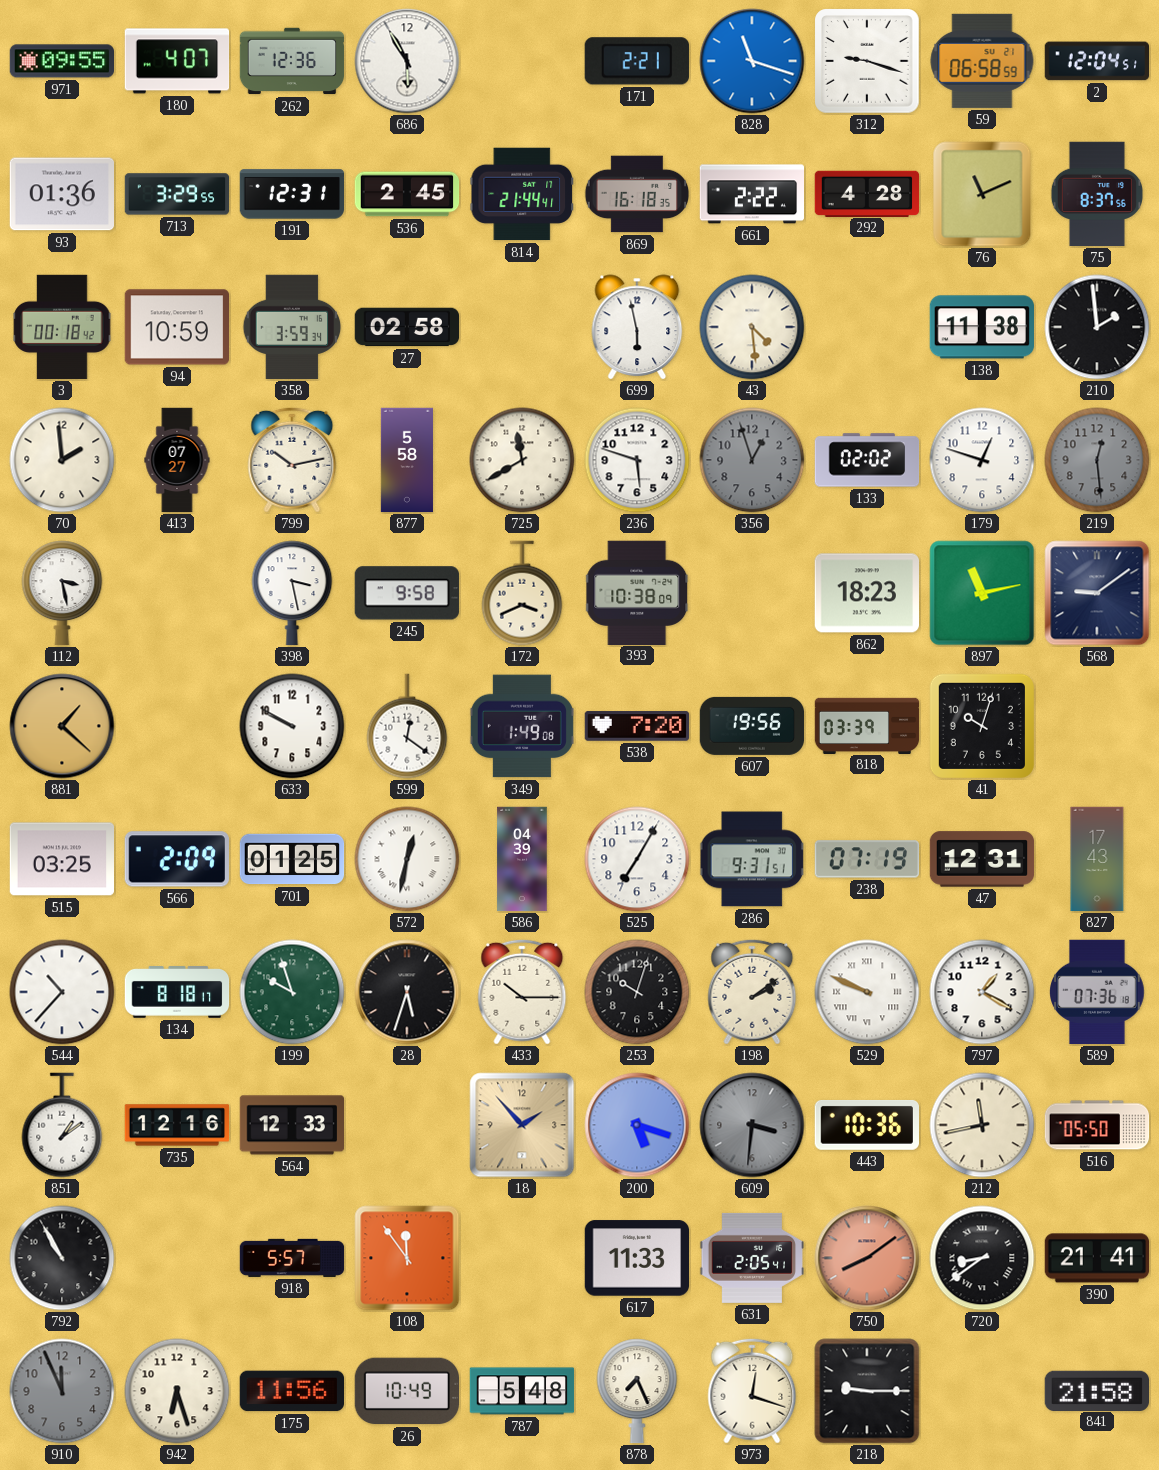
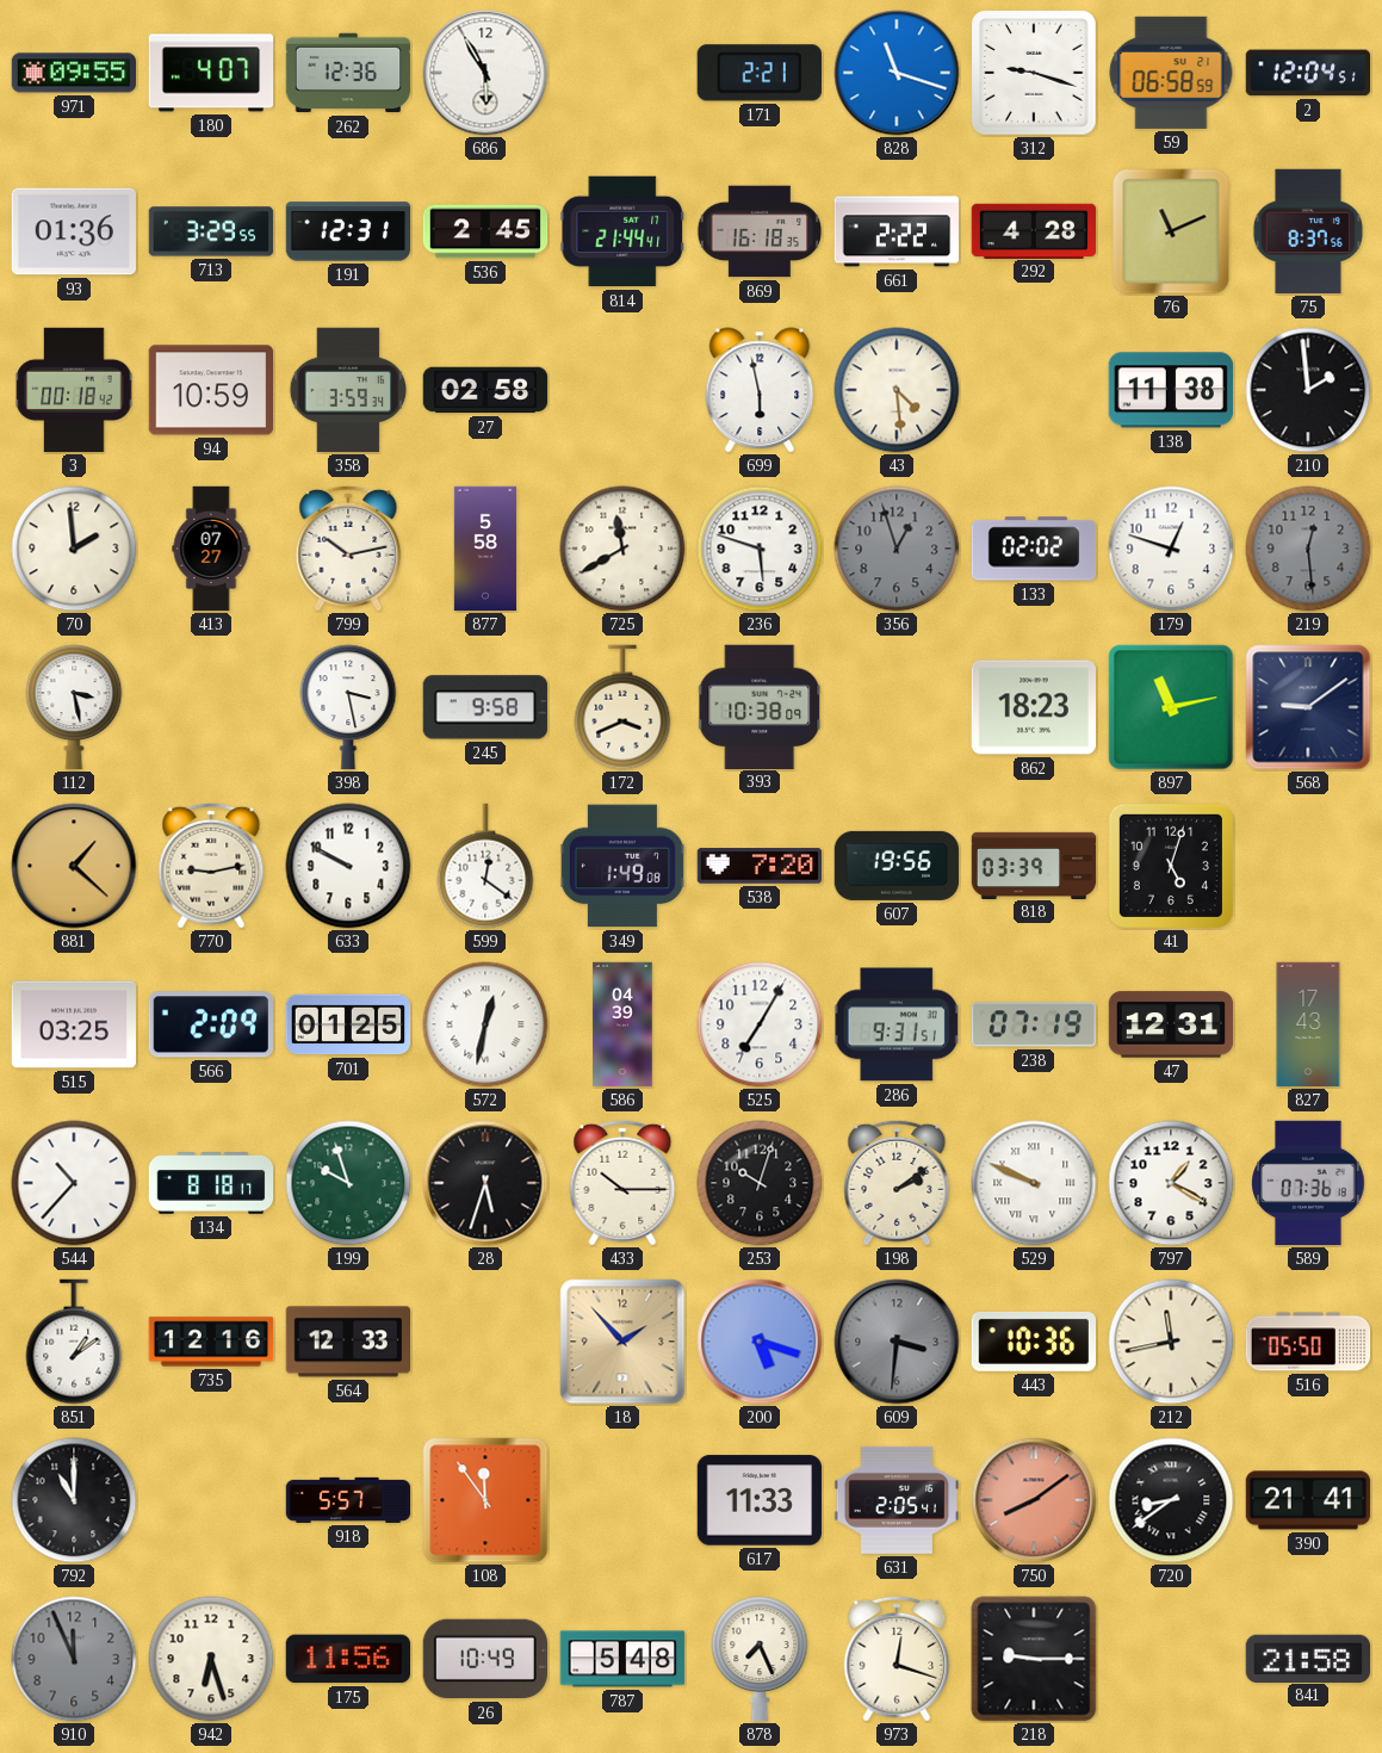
770: none -> 9:13
41: 10:03 -> 5:03
792: 10:55 -> 11:00
